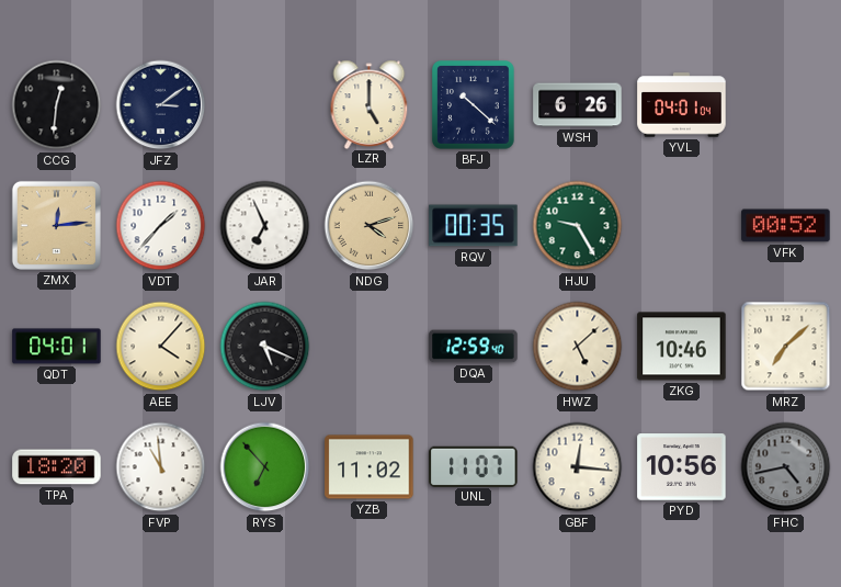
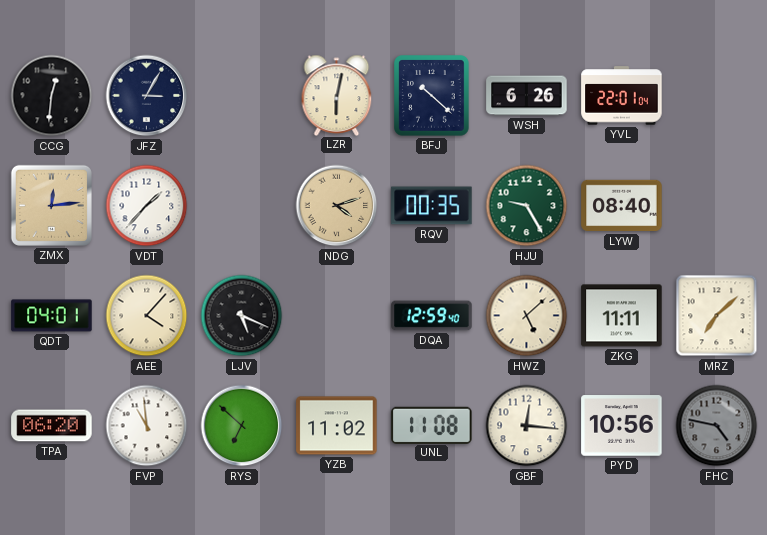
JFZ: 3:09 -> 3:05
LZR: 5:00 -> 6:02
YVL: 04:01 -> 22:01
JAR: 6:56 -> none
LYW: none -> 08:40
VFK: 00:52 -> none
ZKG: 10:46 -> 11:11
TPA: 18:20 -> 06:20
RYS: 6:53 -> 6:52
UNL: 11:07 -> 11:08
FHC: 4:43 -> 4:47
